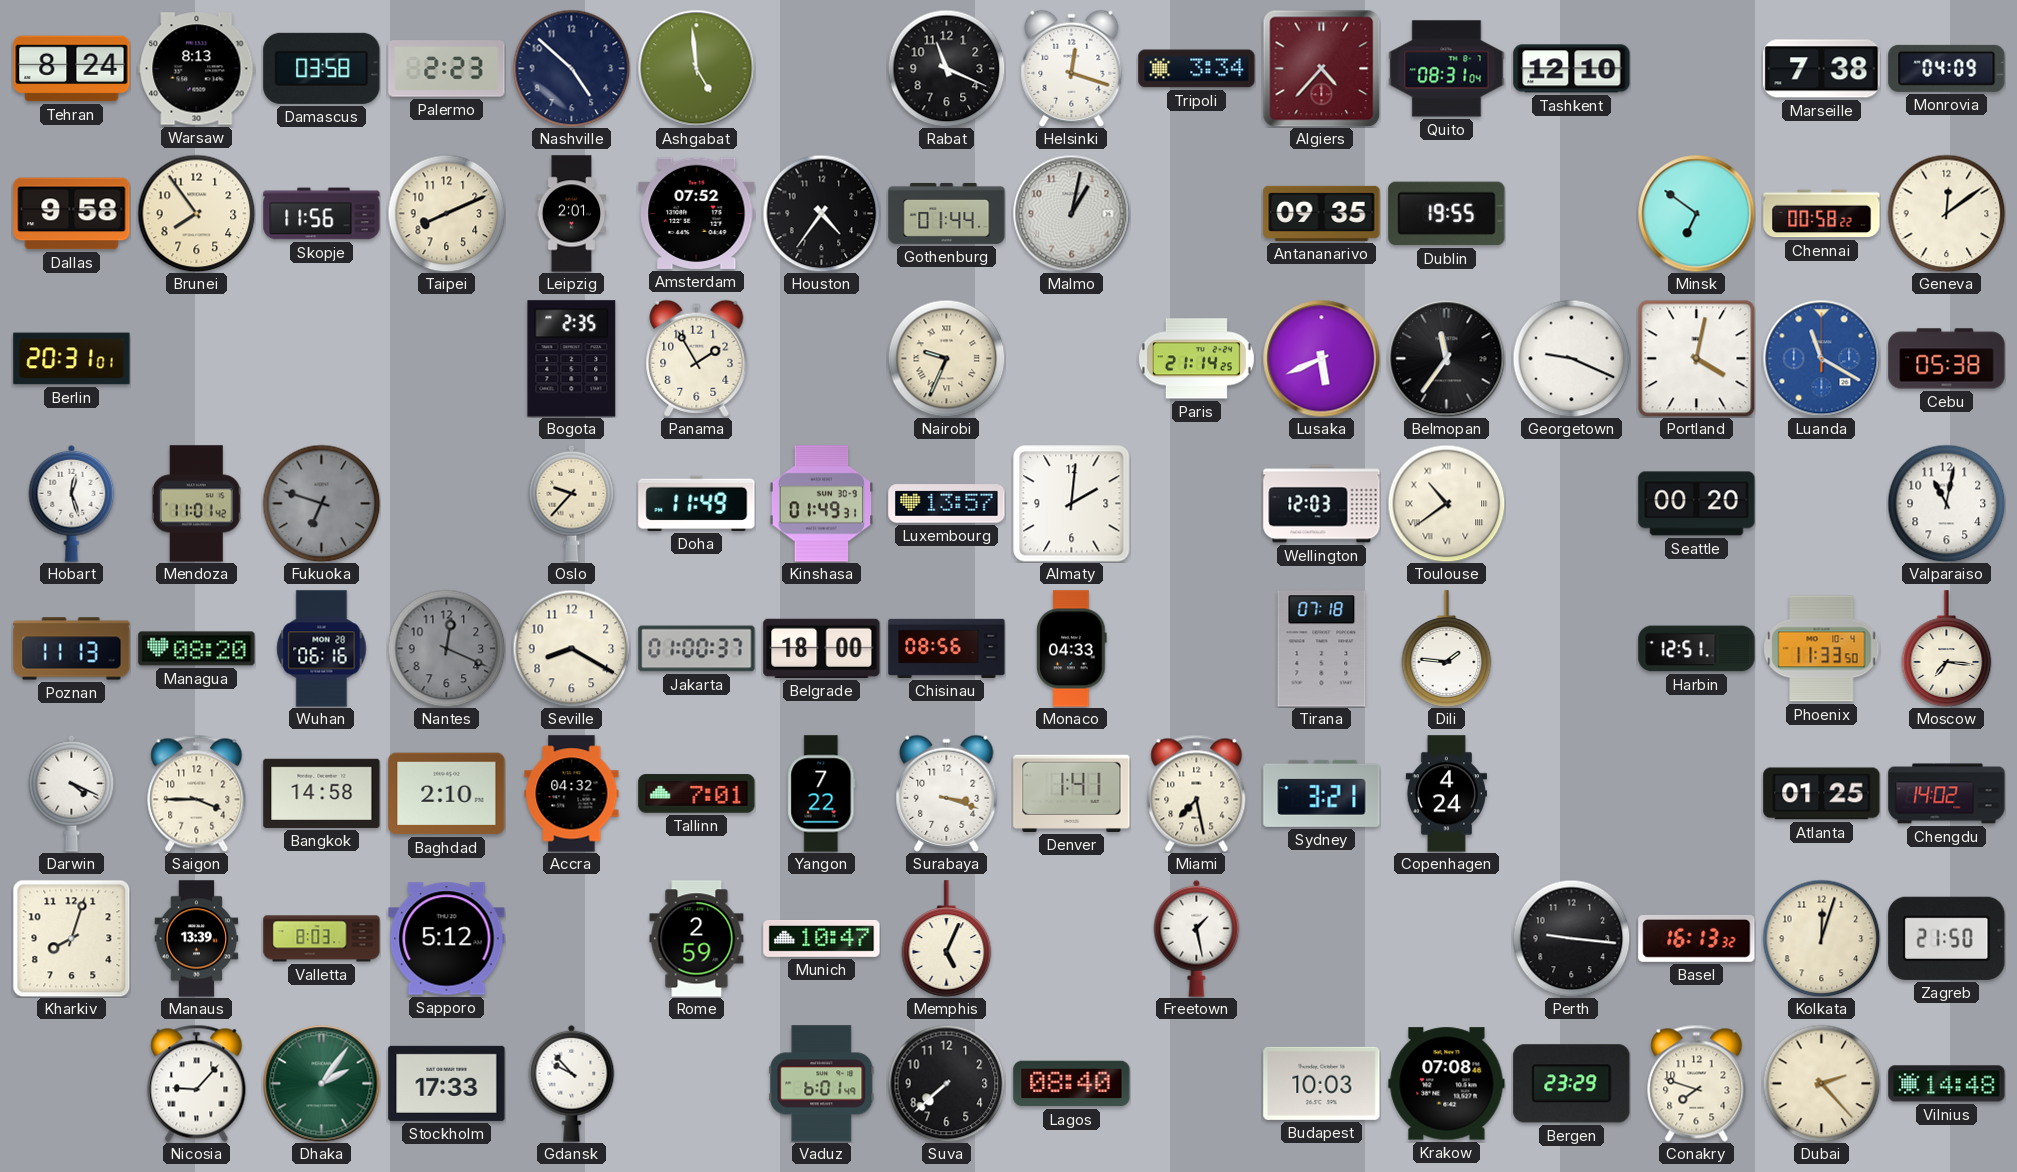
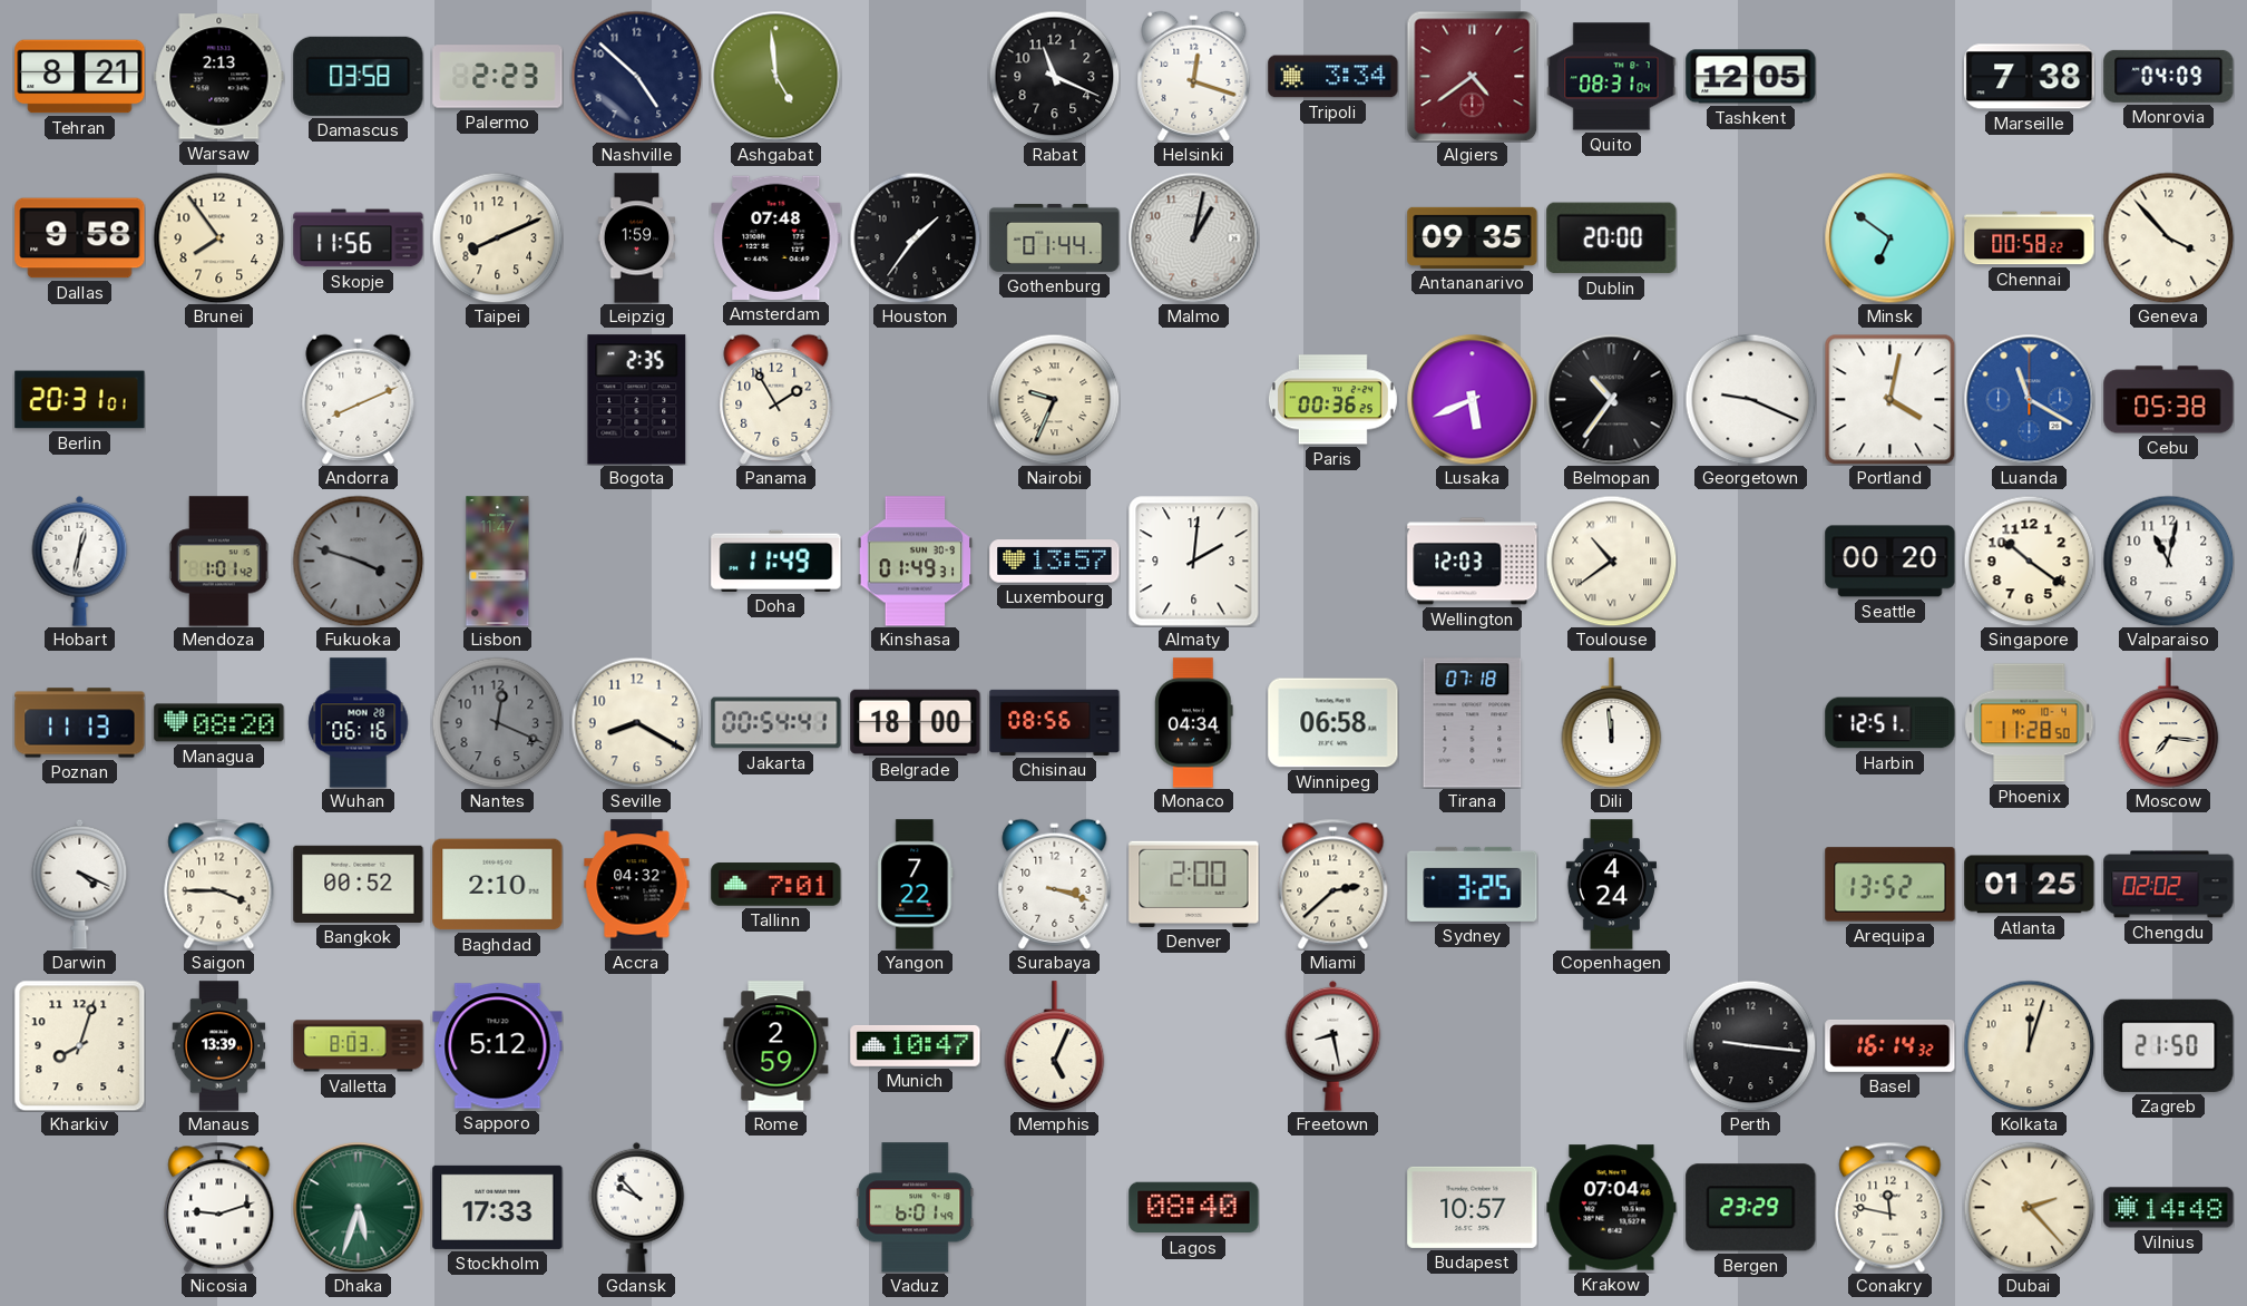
Tehran: 8:24 -> 8:21
Warsaw: 8:13 -> 2:13
Algiers: 4:37 -> 4:39
Tashkent: 12:10 -> 12:05
Leipzig: 2:01 -> 1:59
Amsterdam: 07:52 -> 07:48
Houston: 4:36 -> 1:36
Dublin: 19:55 -> 20:00
Geneva: 12:09 -> 3:53
Andorra: none -> 8:11
Paris: 21:14 -> 00:36
Belmopan: 11:36 -> 10:36
Hobart: 12:27 -> 12:32
Mendoza: 11:01 -> 1:01
Fukuoka: 6:48 -> 3:48
Lisbon: none -> 11:47
Oslo: 9:37 -> none
Singapore: none -> 10:21
Jakarta: 01:00 -> 00:54
Monaco: 04:33 -> 04:34
Winnipeg: none -> 06:58
Dili: 1:46 -> 11:59
Phoenix: 11:33 -> 11:28
Bangkok: 14:58 -> 00:52
Denver: 1:41 -> 2:00
Miami: 7:28 -> 2:38
Sydney: 3:21 -> 3:25
Arequipa: none -> 13:52
Chengdu: 14:02 -> 02:02
Freetown: 1:28 -> 8:28
Basel: 16:13 -> 16:14
Nicosia: 9:07 -> 9:12
Dhaka: 2:06 -> 5:33
Suva: 7:38 -> none
Budapest: 10:03 -> 10:57
Krakow: 07:08 -> 07:04
Conakry: 7:48 -> 11:47
